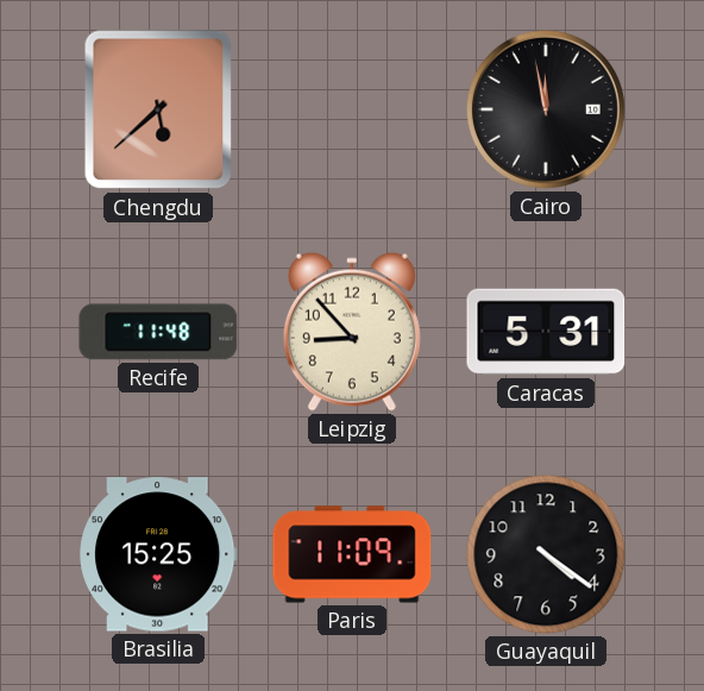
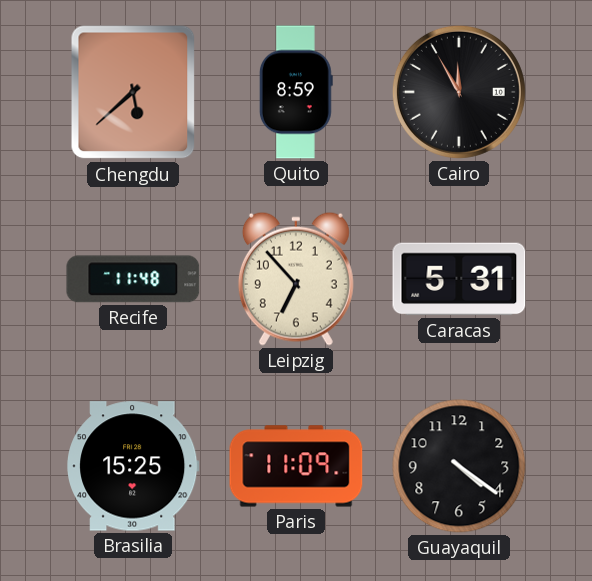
Quito: none -> 8:59
Cairo: 11:58 -> 11:55
Leipzig: 8:53 -> 6:53
